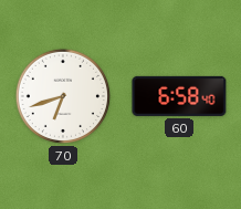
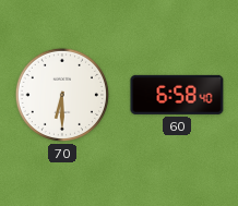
70: 6:42 -> 6:30
